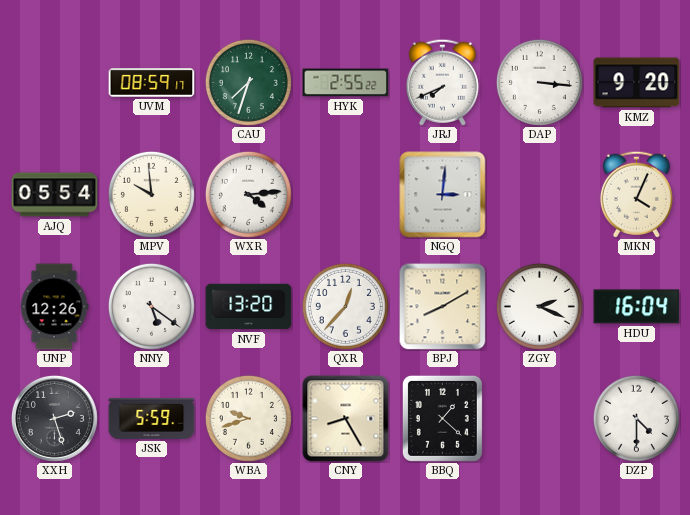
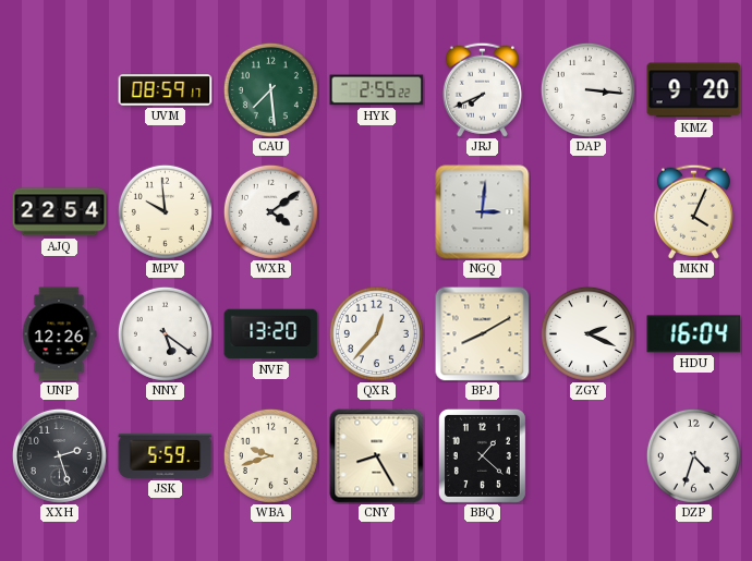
CAU: 7:33 -> 7:29
AJQ: 05:54 -> 22:54
WXR: 4:14 -> 4:09
DZP: 4:30 -> 4:33
